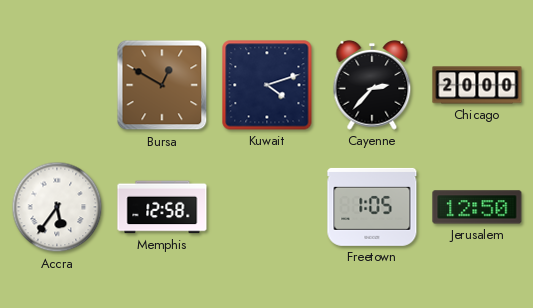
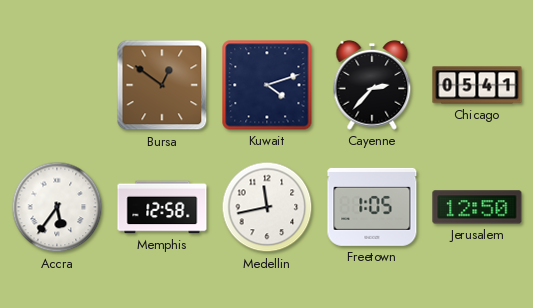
Bursa: 12:50 -> 12:51
Chicago: 20:00 -> 05:41
Medellin: none -> 11:43
